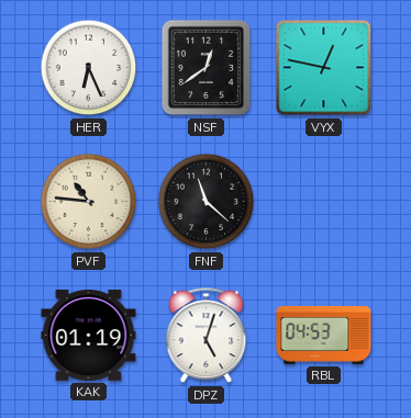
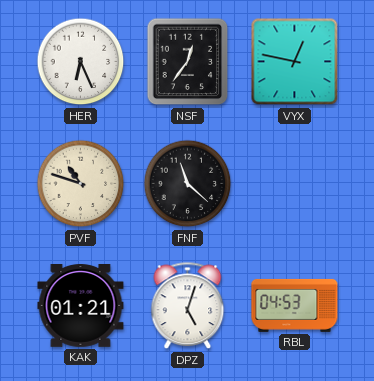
NSF: 12:39 -> 12:36
PVF: 10:46 -> 10:48
KAK: 01:19 -> 01:21
